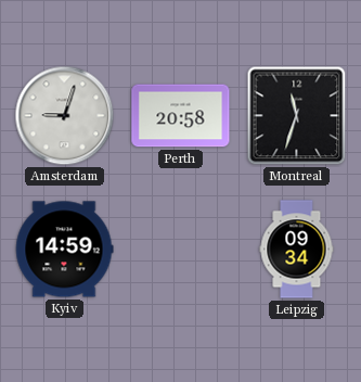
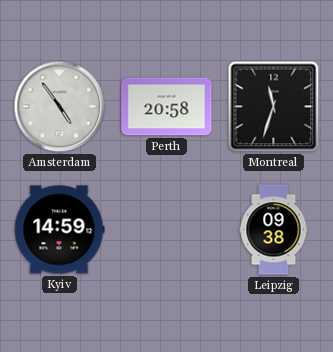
Amsterdam: 9:03 -> 4:54
Leipzig: 09:34 -> 09:38
